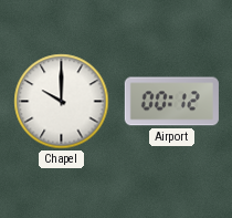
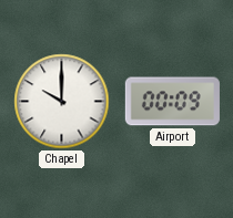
Airport: 00:12 -> 00:09
